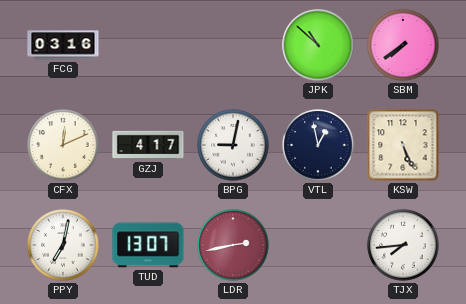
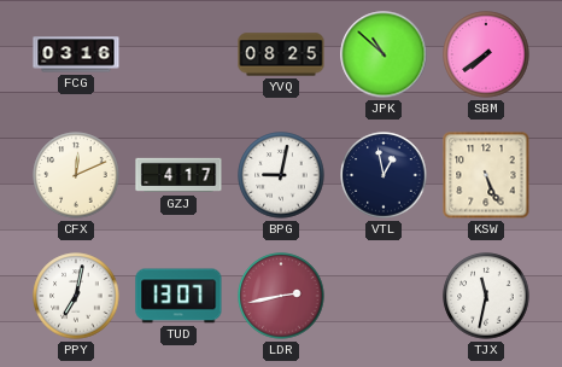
YVQ: none -> 08:25
TJX: 7:44 -> 11:32
